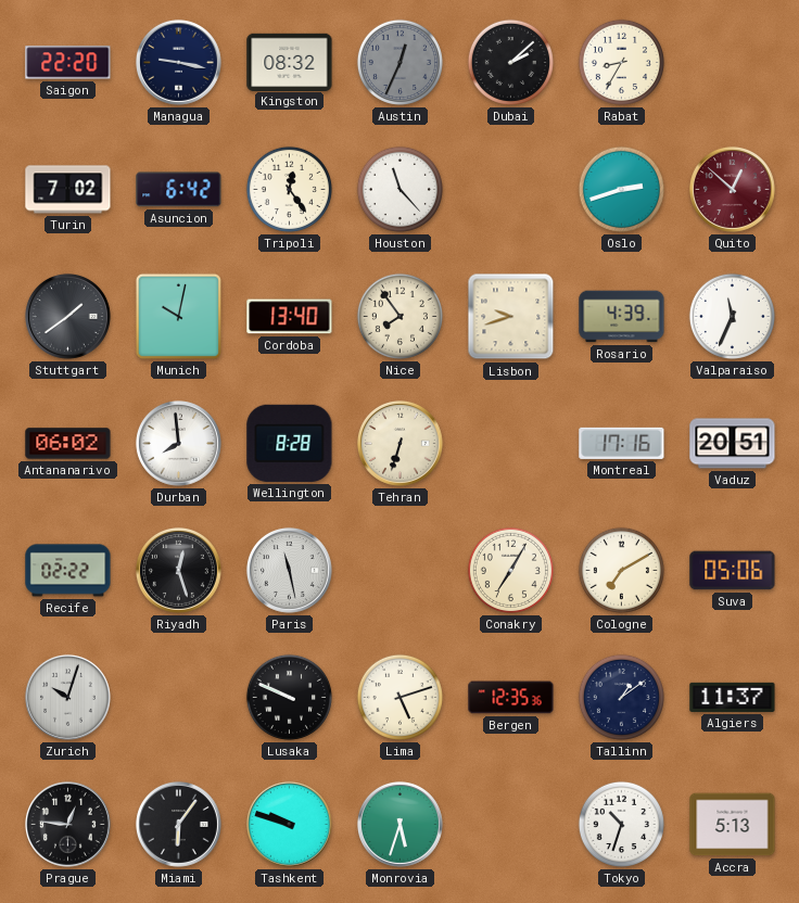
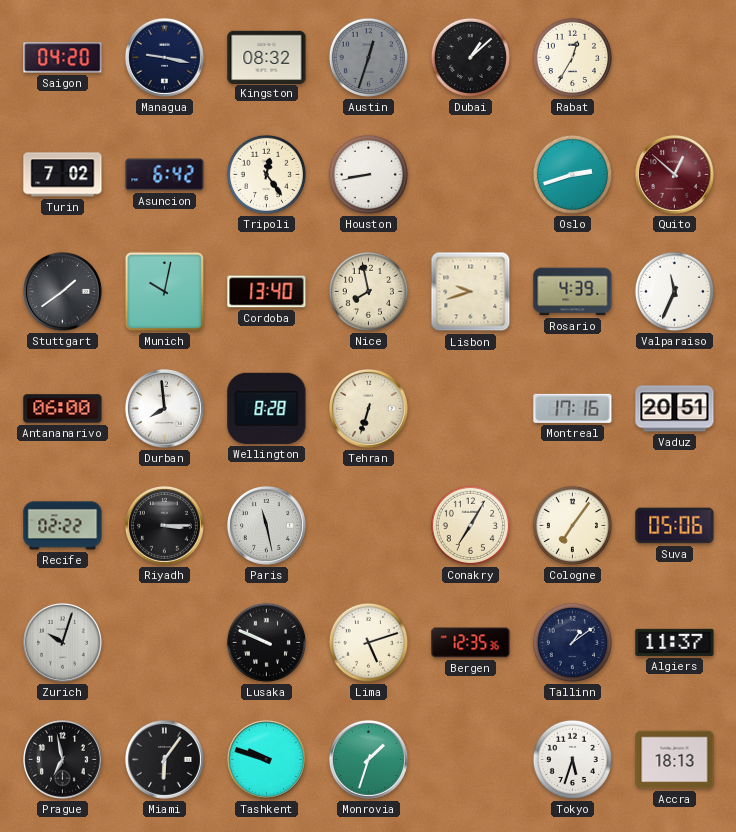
Saigon: 22:20 -> 04:20
Austin: 12:34 -> 12:33
Dubai: 2:08 -> 1:08
Rabat: 8:35 -> 12:35
Houston: 11:23 -> 8:43
Nice: 7:54 -> 7:58
Antananarivo: 06:02 -> 06:00
Riyadh: 12:27 -> 3:15
Cologne: 7:10 -> 7:06
Prague: 12:46 -> 6:58
Monrovia: 5:33 -> 1:33
Tokyo: 10:33 -> 5:33
Accra: 5:13 -> 18:13
